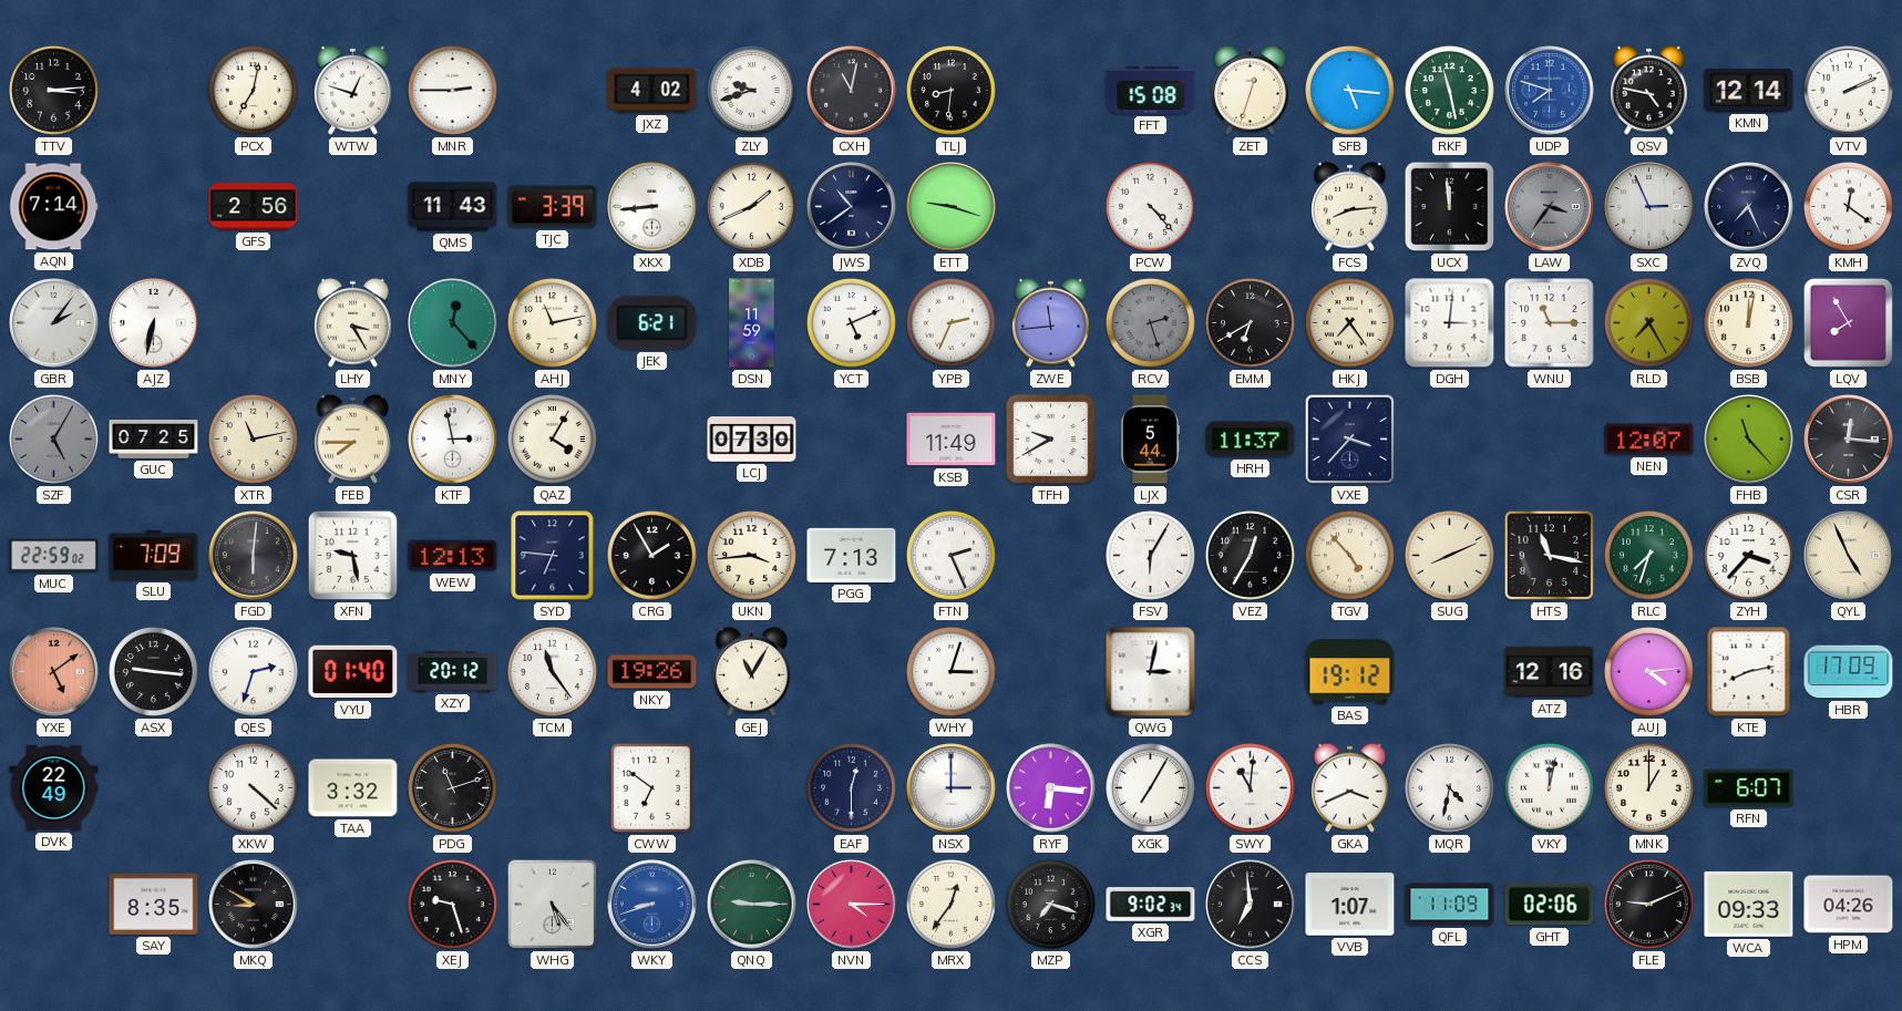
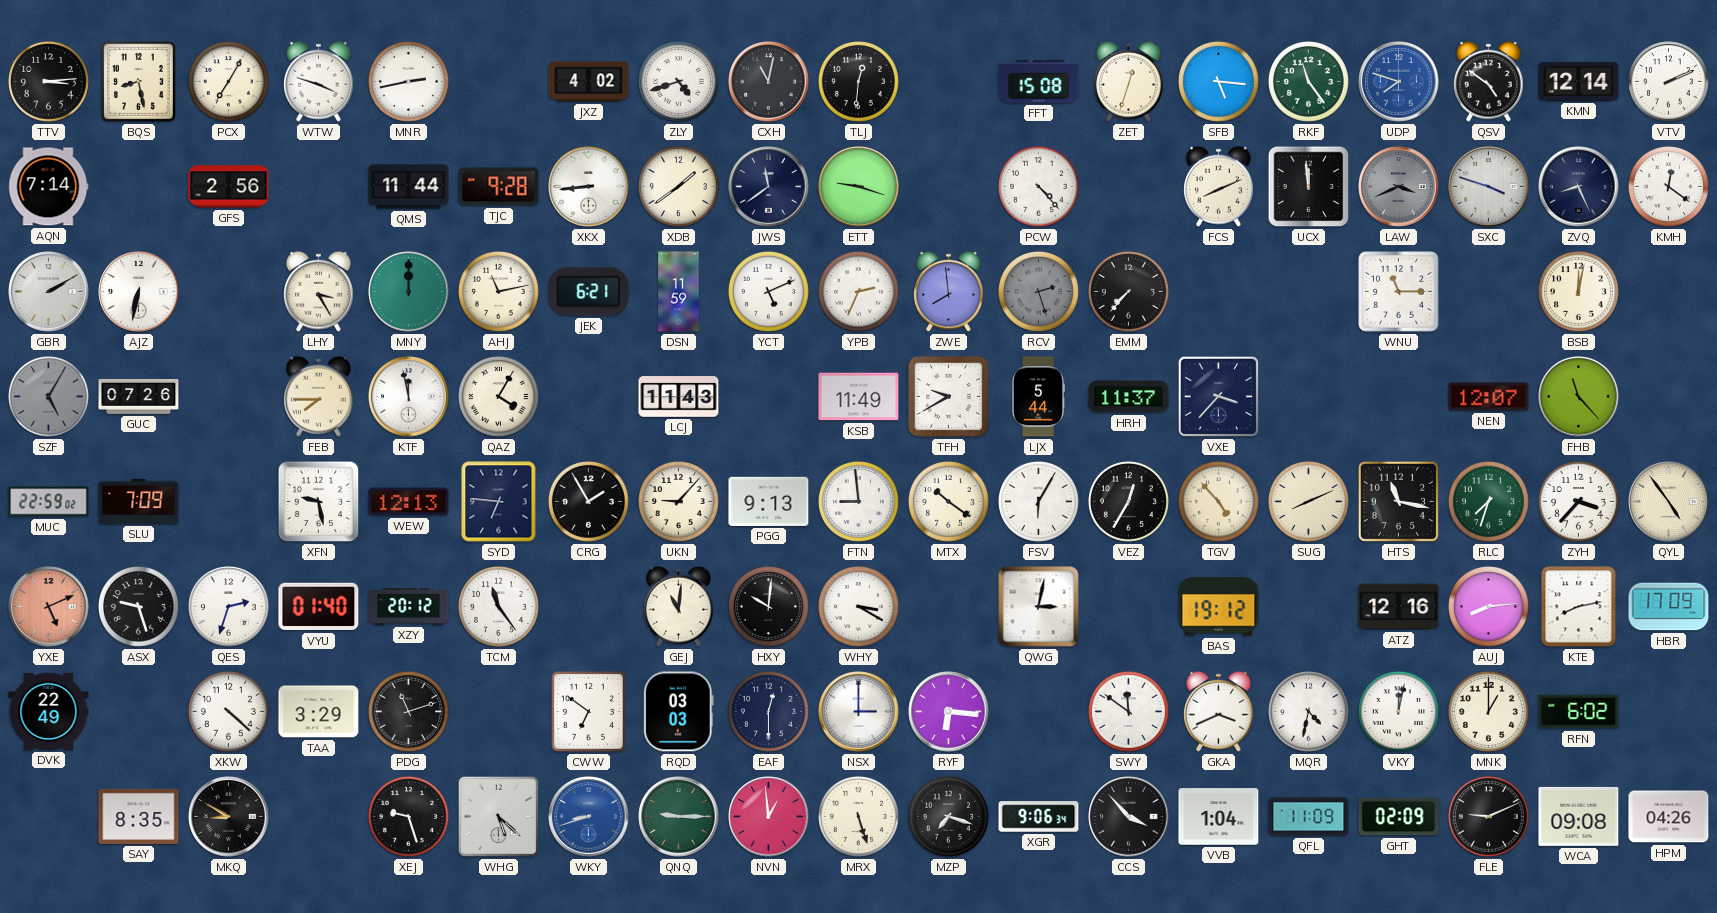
BQS: none -> 8:28
PCX: 7:02 -> 7:05
WTW: 12:48 -> 3:48
MNR: 2:45 -> 2:43
ZLY: 9:42 -> 4:42
TLJ: 8:31 -> 12:31
RKF: 11:28 -> 11:24
QSV: 4:47 -> 4:51
QMS: 11:43 -> 11:44
TJC: 3:39 -> 9:28
XDB: 1:41 -> 1:39
JWS: 10:39 -> 11:39
FCS: 8:14 -> 8:11
LAW: 3:36 -> 3:41
SXC: 2:56 -> 3:48
ZVQ: 7:26 -> 8:26
GBR: 2:06 -> 2:10
MNY: 12:23 -> 12:00
ZWE: 11:44 -> 7:59
EMM: 6:40 -> 7:37
HKJ: 7:24 -> none
DGH: 3:01 -> none
RLD: 7:25 -> none
LQV: 7:55 -> none
GUC: 07:25 -> 07:26
XTR: 11:13 -> none
KTF: 2:58 -> 11:58
LCJ: 07:30 -> 11:43
CSR: 12:16 -> none
FGD: 6:01 -> none
UKN: 3:44 -> 9:07
PGG: 7:13 -> 9:13
FTN: 2:26 -> 8:59
MTX: none -> 10:21
QYL: 4:56 -> 4:54
YXE: 5:09 -> 5:11
ASX: 9:16 -> 9:27
NKY: 19:26 -> none
GEJ: 11:05 -> 11:01
HXY: none -> 10:01
WHY: 3:03 -> 3:20
AUJ: 4:14 -> 8:14
TAA: 3:32 -> 3:29
RQD: none -> 03:03
XGK: 7:05 -> none
SWY: 11:01 -> 11:51
RFN: 6:07 -> 6:02
WHG: 5:24 -> 5:22
NVN: 4:15 -> 12:59
MRX: 12:36 -> 5:27
XGR: 9:02 -> 9:06
CCS: 6:59 -> 3:53
VVB: 1:07 -> 1:04
GHT: 02:06 -> 02:09
WCA: 09:33 -> 09:08
